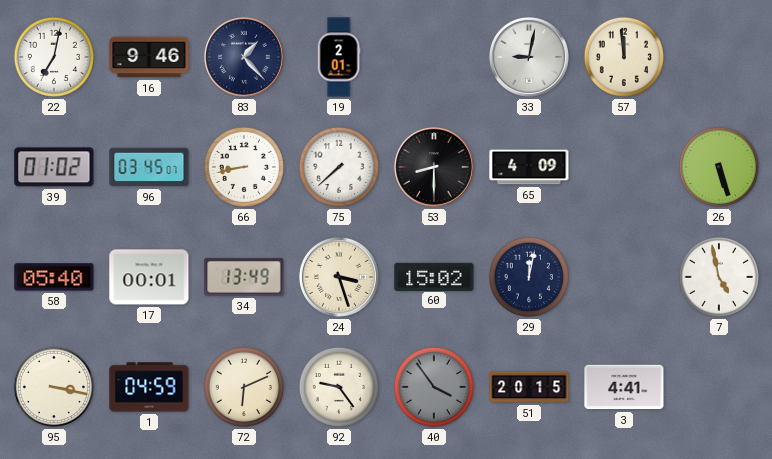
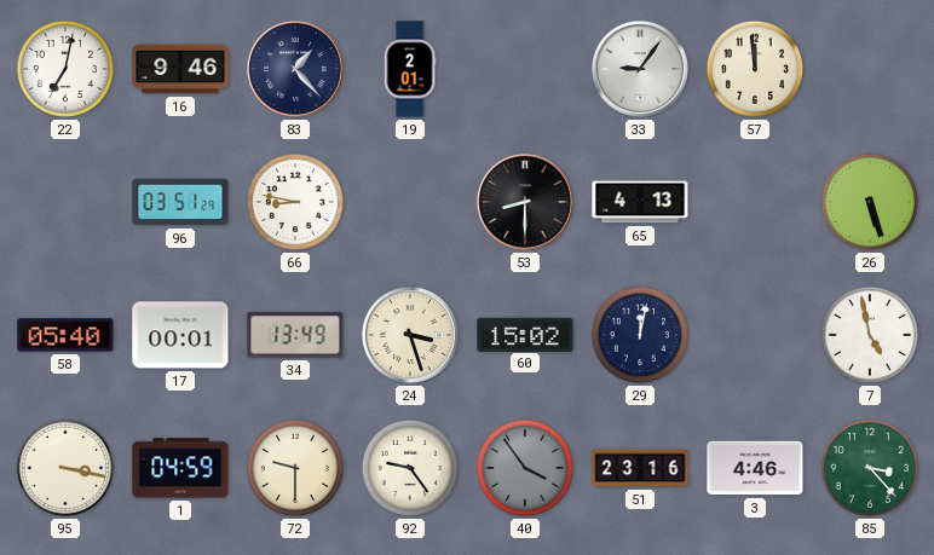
33: 9:02 -> 9:06
39: 01:02 -> none
96: 03:45 -> 03:51
66: 8:43 -> 8:47
75: 7:38 -> none
65: 4:09 -> 4:13
72: 6:11 -> 9:30
51: 20:15 -> 23:16
3: 4:41 -> 4:46
85: none -> 3:23
